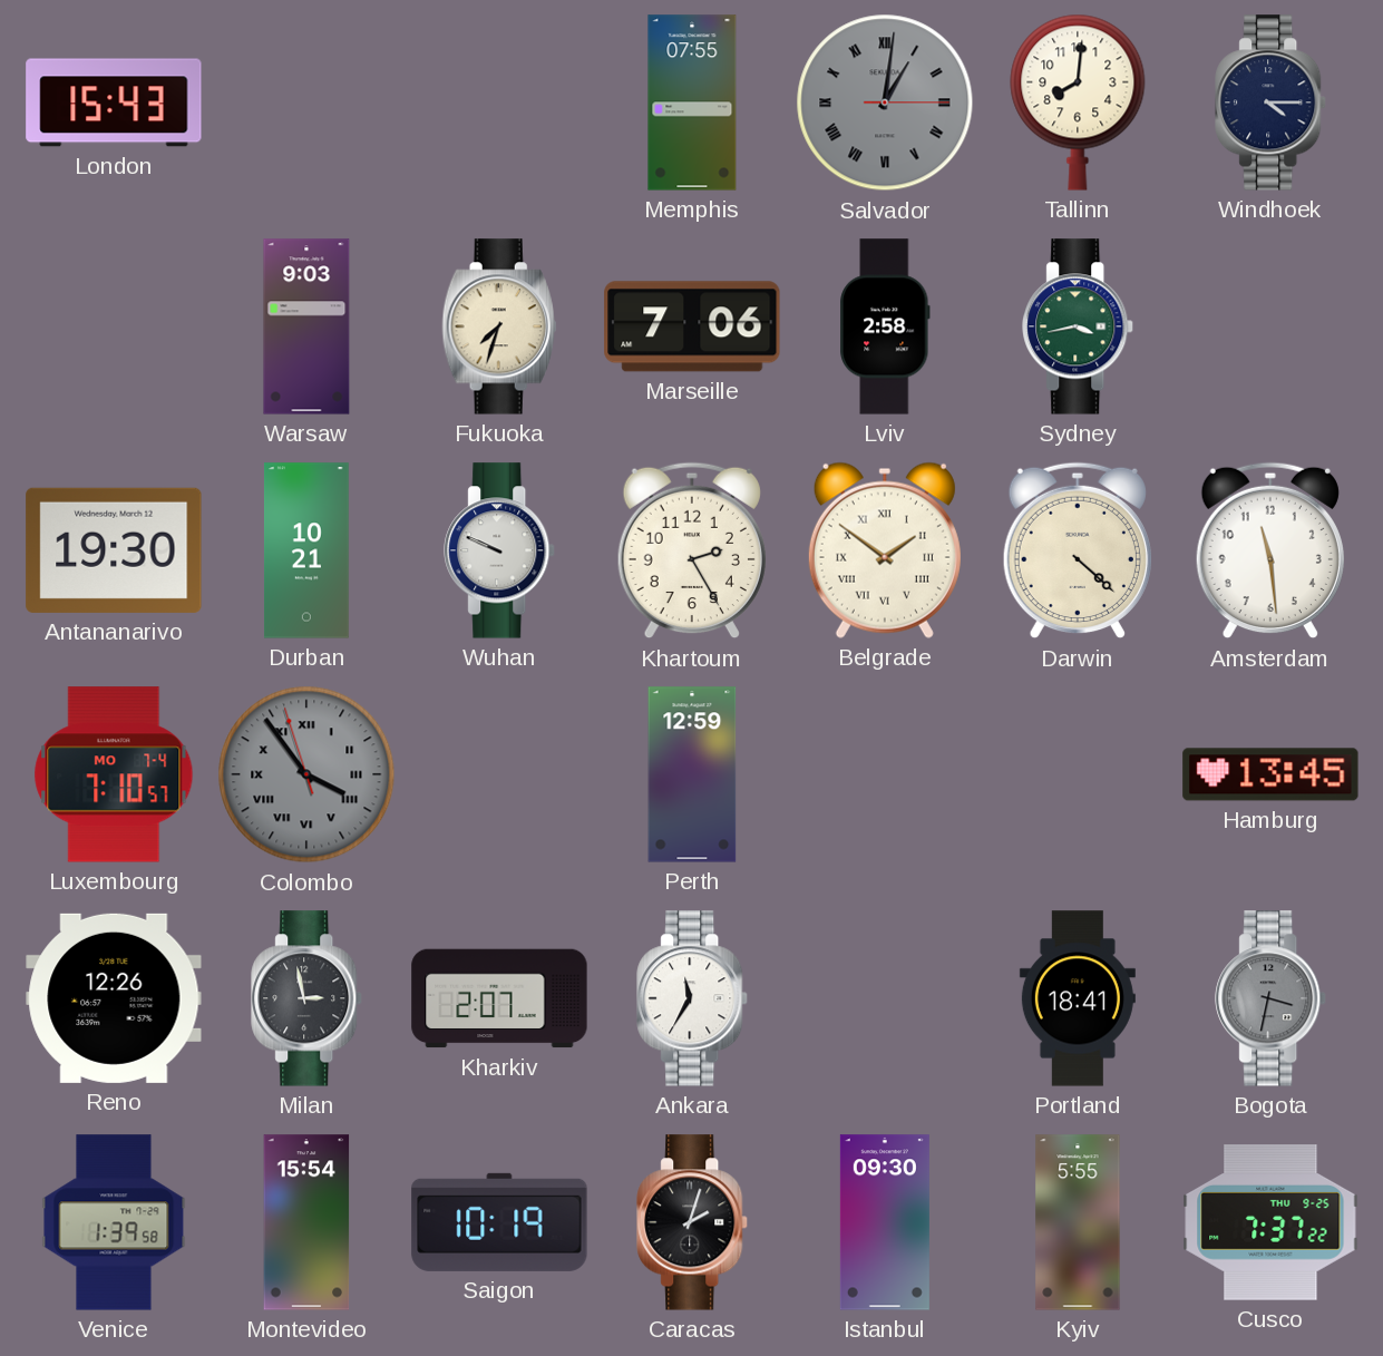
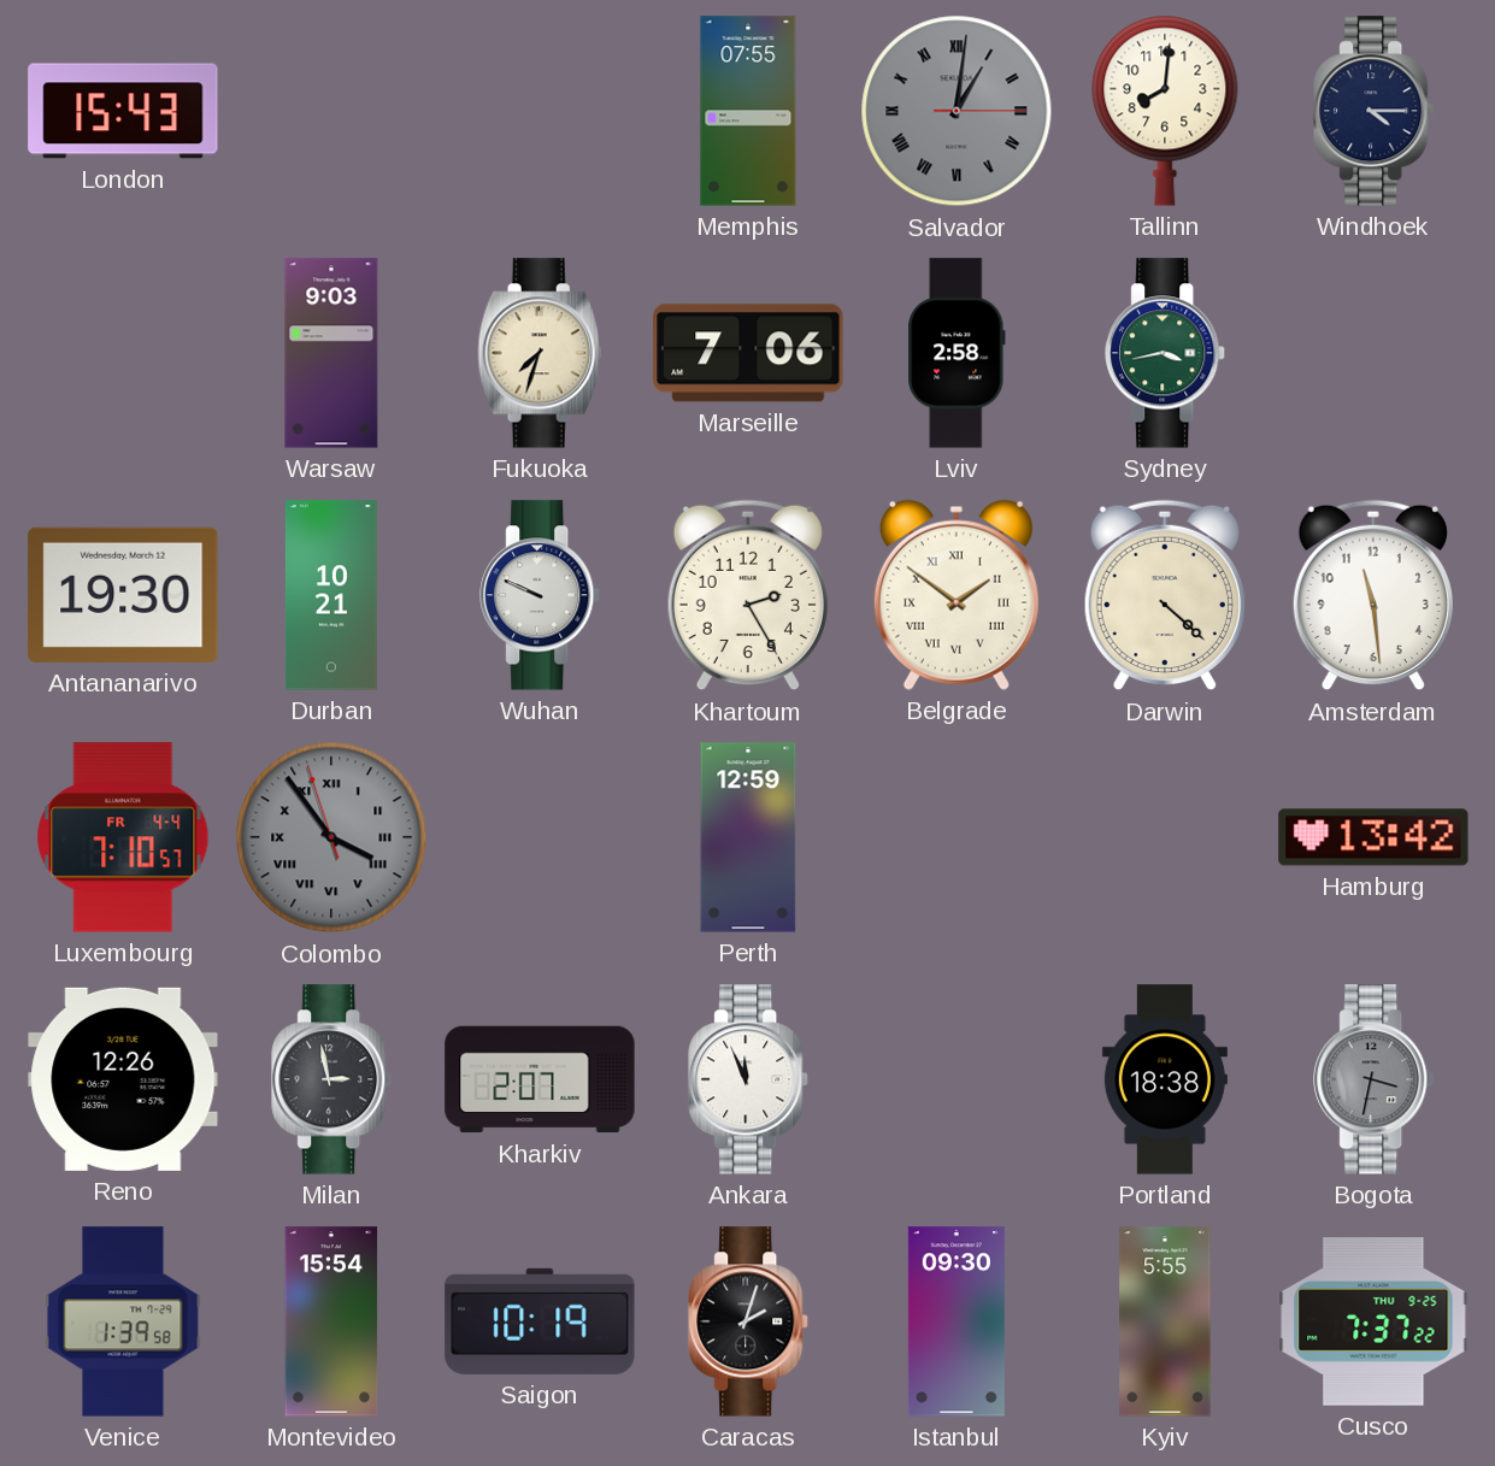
Luxembourg date: MO 7-4 -> FR 4-4
Hamburg: 13:45 -> 13:42
Ankara: 11:35 -> 11:56
Portland: 18:41 -> 18:38
